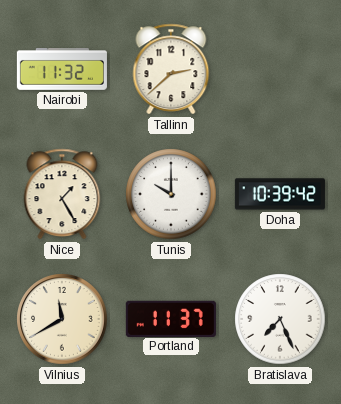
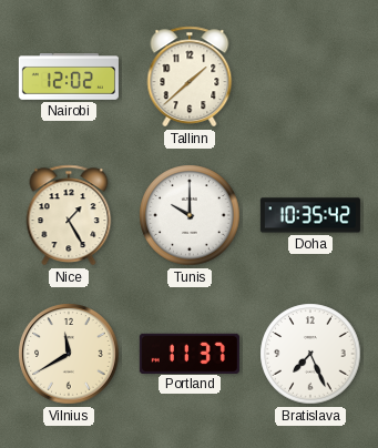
Nairobi: 11:32 -> 12:02
Tallinn: 2:38 -> 1:38
Doha: 10:39 -> 10:35
